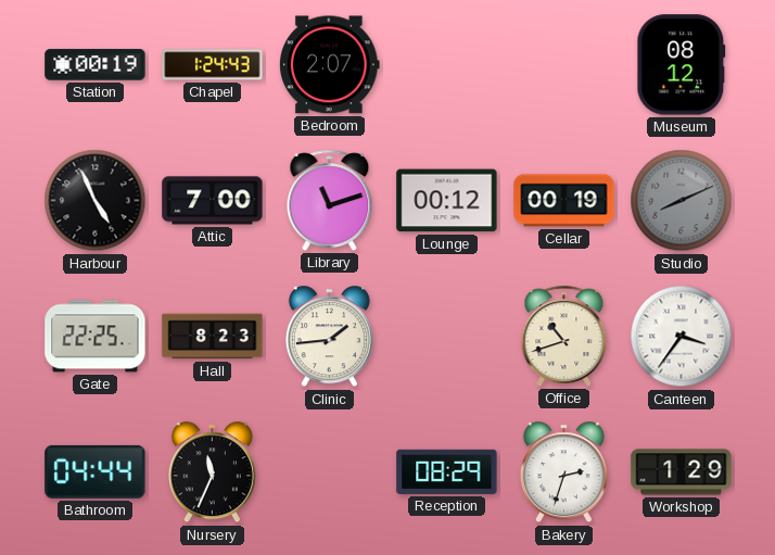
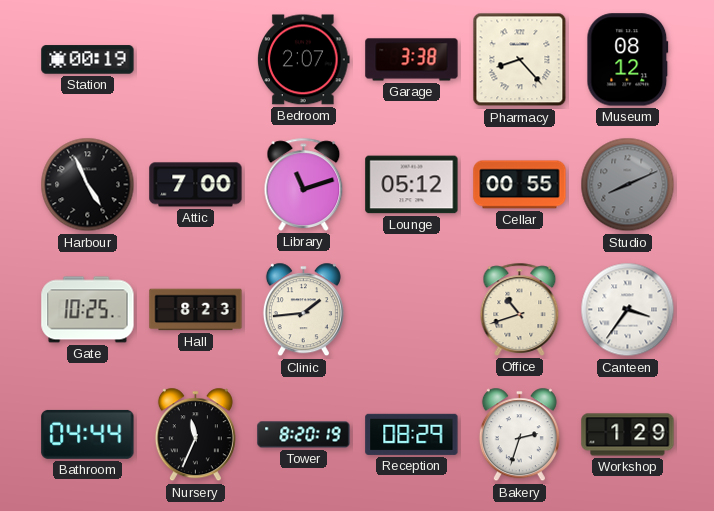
Chapel: 1:24 -> none
Garage: none -> 3:38
Pharmacy: none -> 8:23
Lounge: 00:12 -> 05:12
Cellar: 00:19 -> 00:55
Gate: 22:25 -> 10:25
Tower: none -> 8:20
